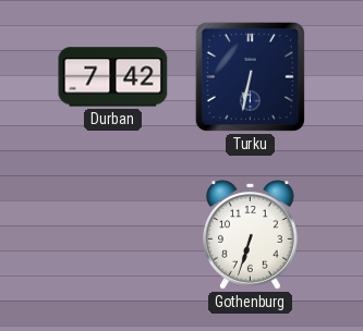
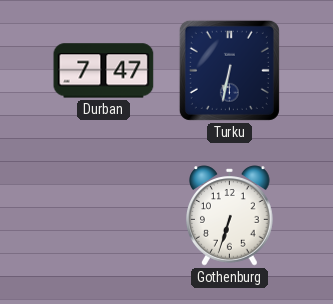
Durban: 7:42 -> 7:47
